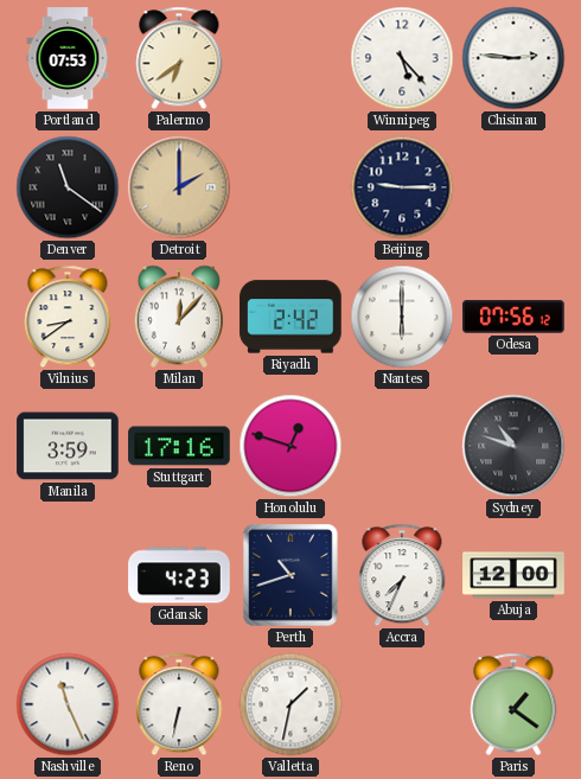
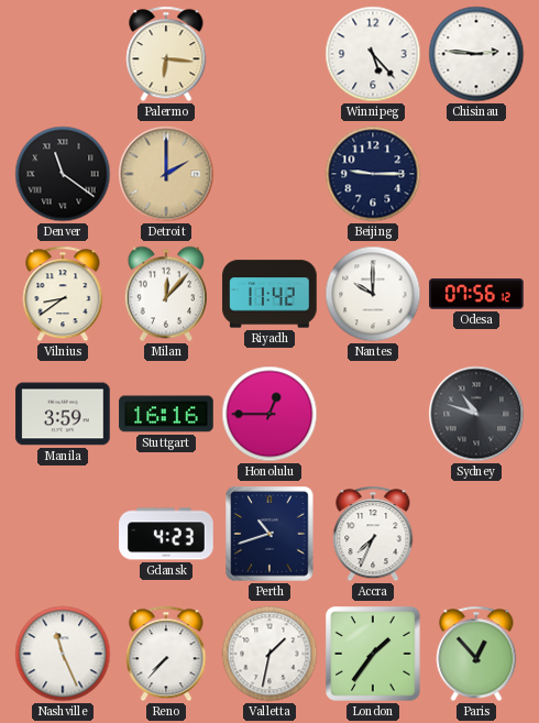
Portland: 07:53 -> none
Palermo: 6:39 -> 6:16
Riyadh: 2:42 -> 11:42
Nantes: 6:00 -> 10:00
Stuttgart: 17:16 -> 16:16
Honolulu: 12:48 -> 12:45
Abuja: 12:00 -> none
Reno: 6:32 -> 7:37
London: none -> 1:36
Paris: 1:21 -> 12:53
